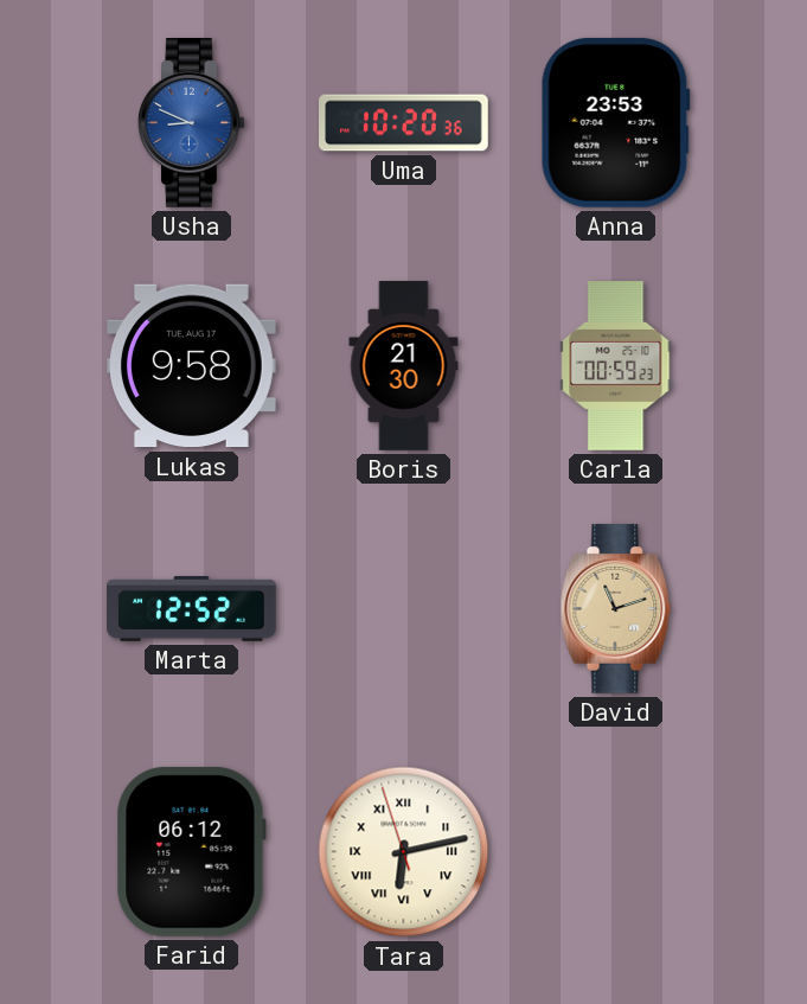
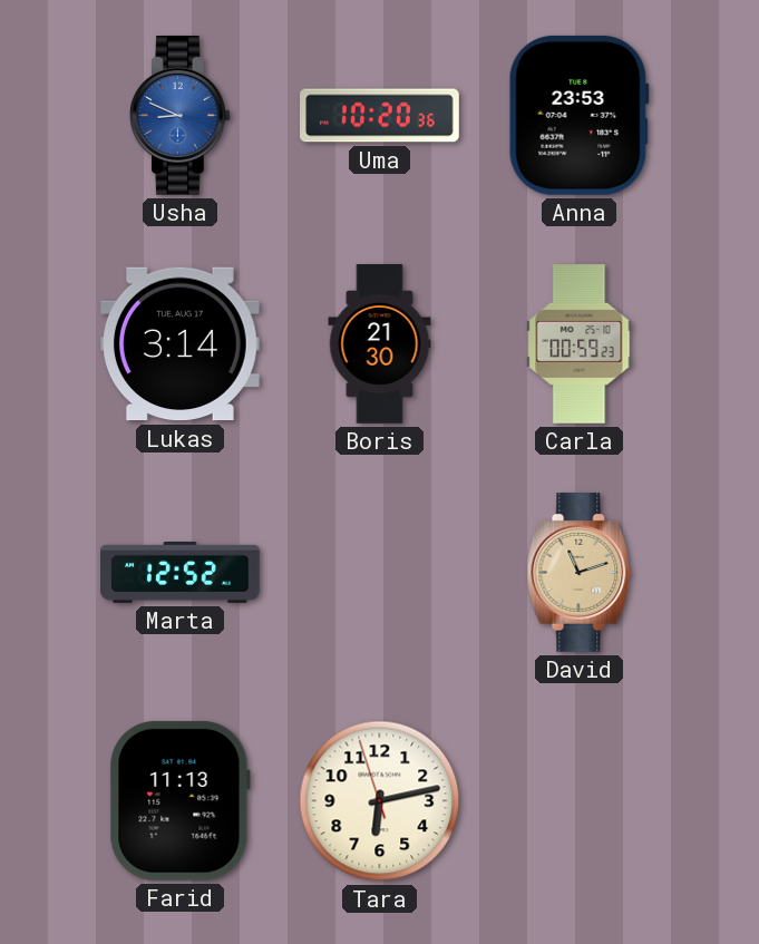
Lukas: 9:58 -> 3:14
Farid: 06:12 -> 11:13
Tara numerals: Roman -> Arabic
